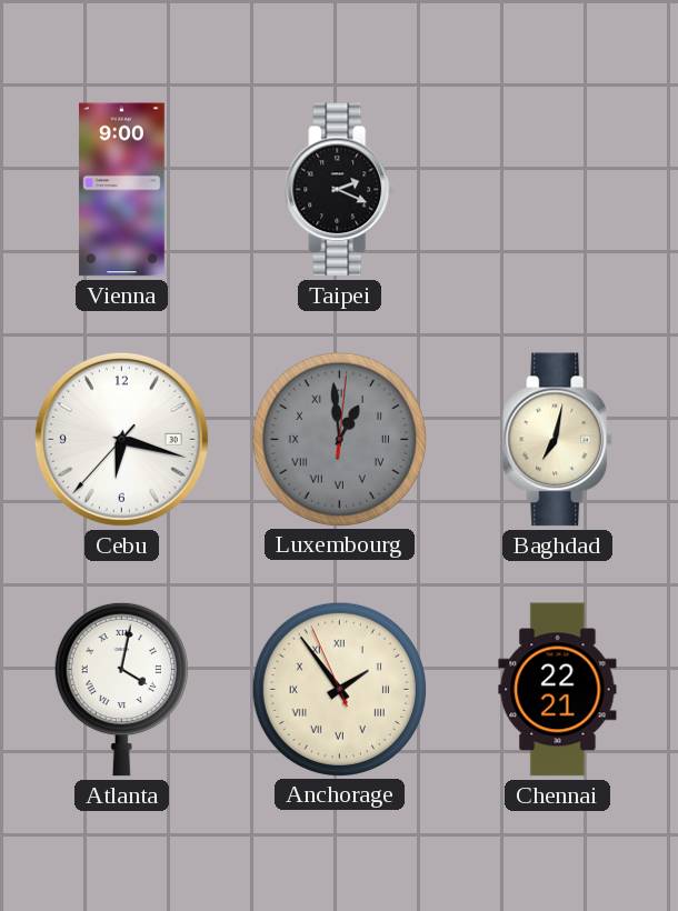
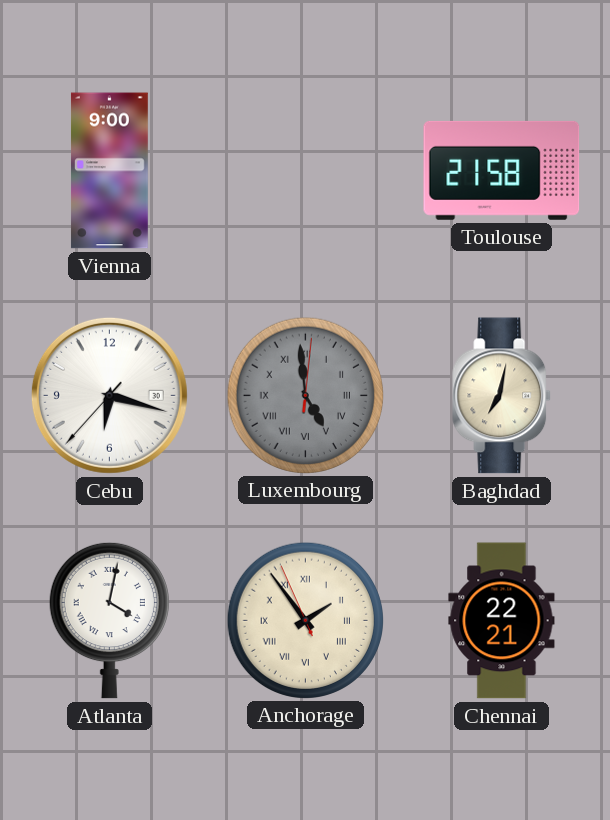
Taipei: 2:19 -> none
Toulouse: none -> 21:58
Luxembourg: 12:59 -> 4:59
